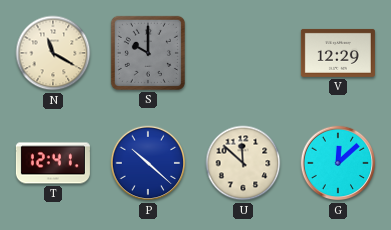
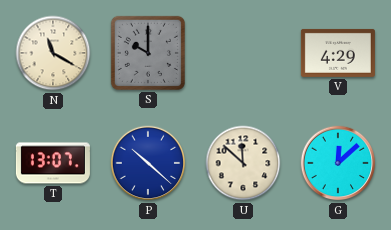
V: 12:29 -> 4:29
T: 12:41 -> 13:07
